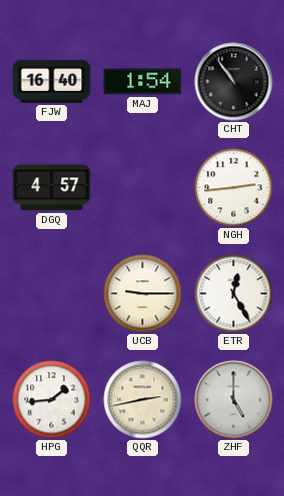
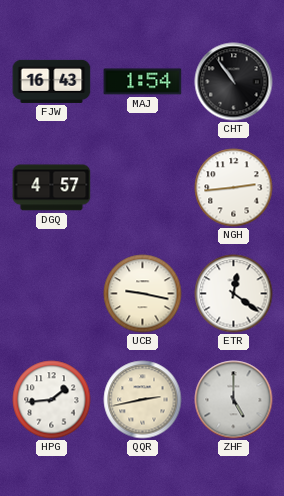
FJW: 16:40 -> 16:43
UCB: 9:15 -> 9:17
ETR: 12:25 -> 12:21
